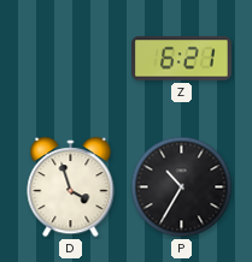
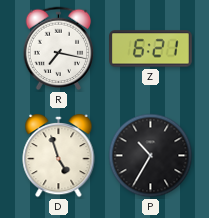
R: none -> 7:17
D: 3:57 -> 4:57
